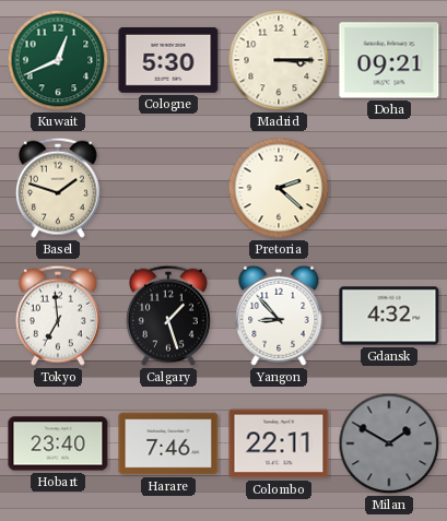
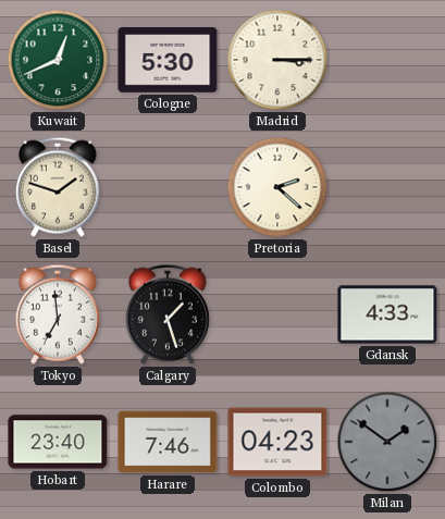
Doha: 09:21 -> none
Yangon: 8:53 -> none
Gdansk: 4:32 -> 4:33
Colombo: 22:11 -> 04:23
Milan: 1:50 -> 1:51
